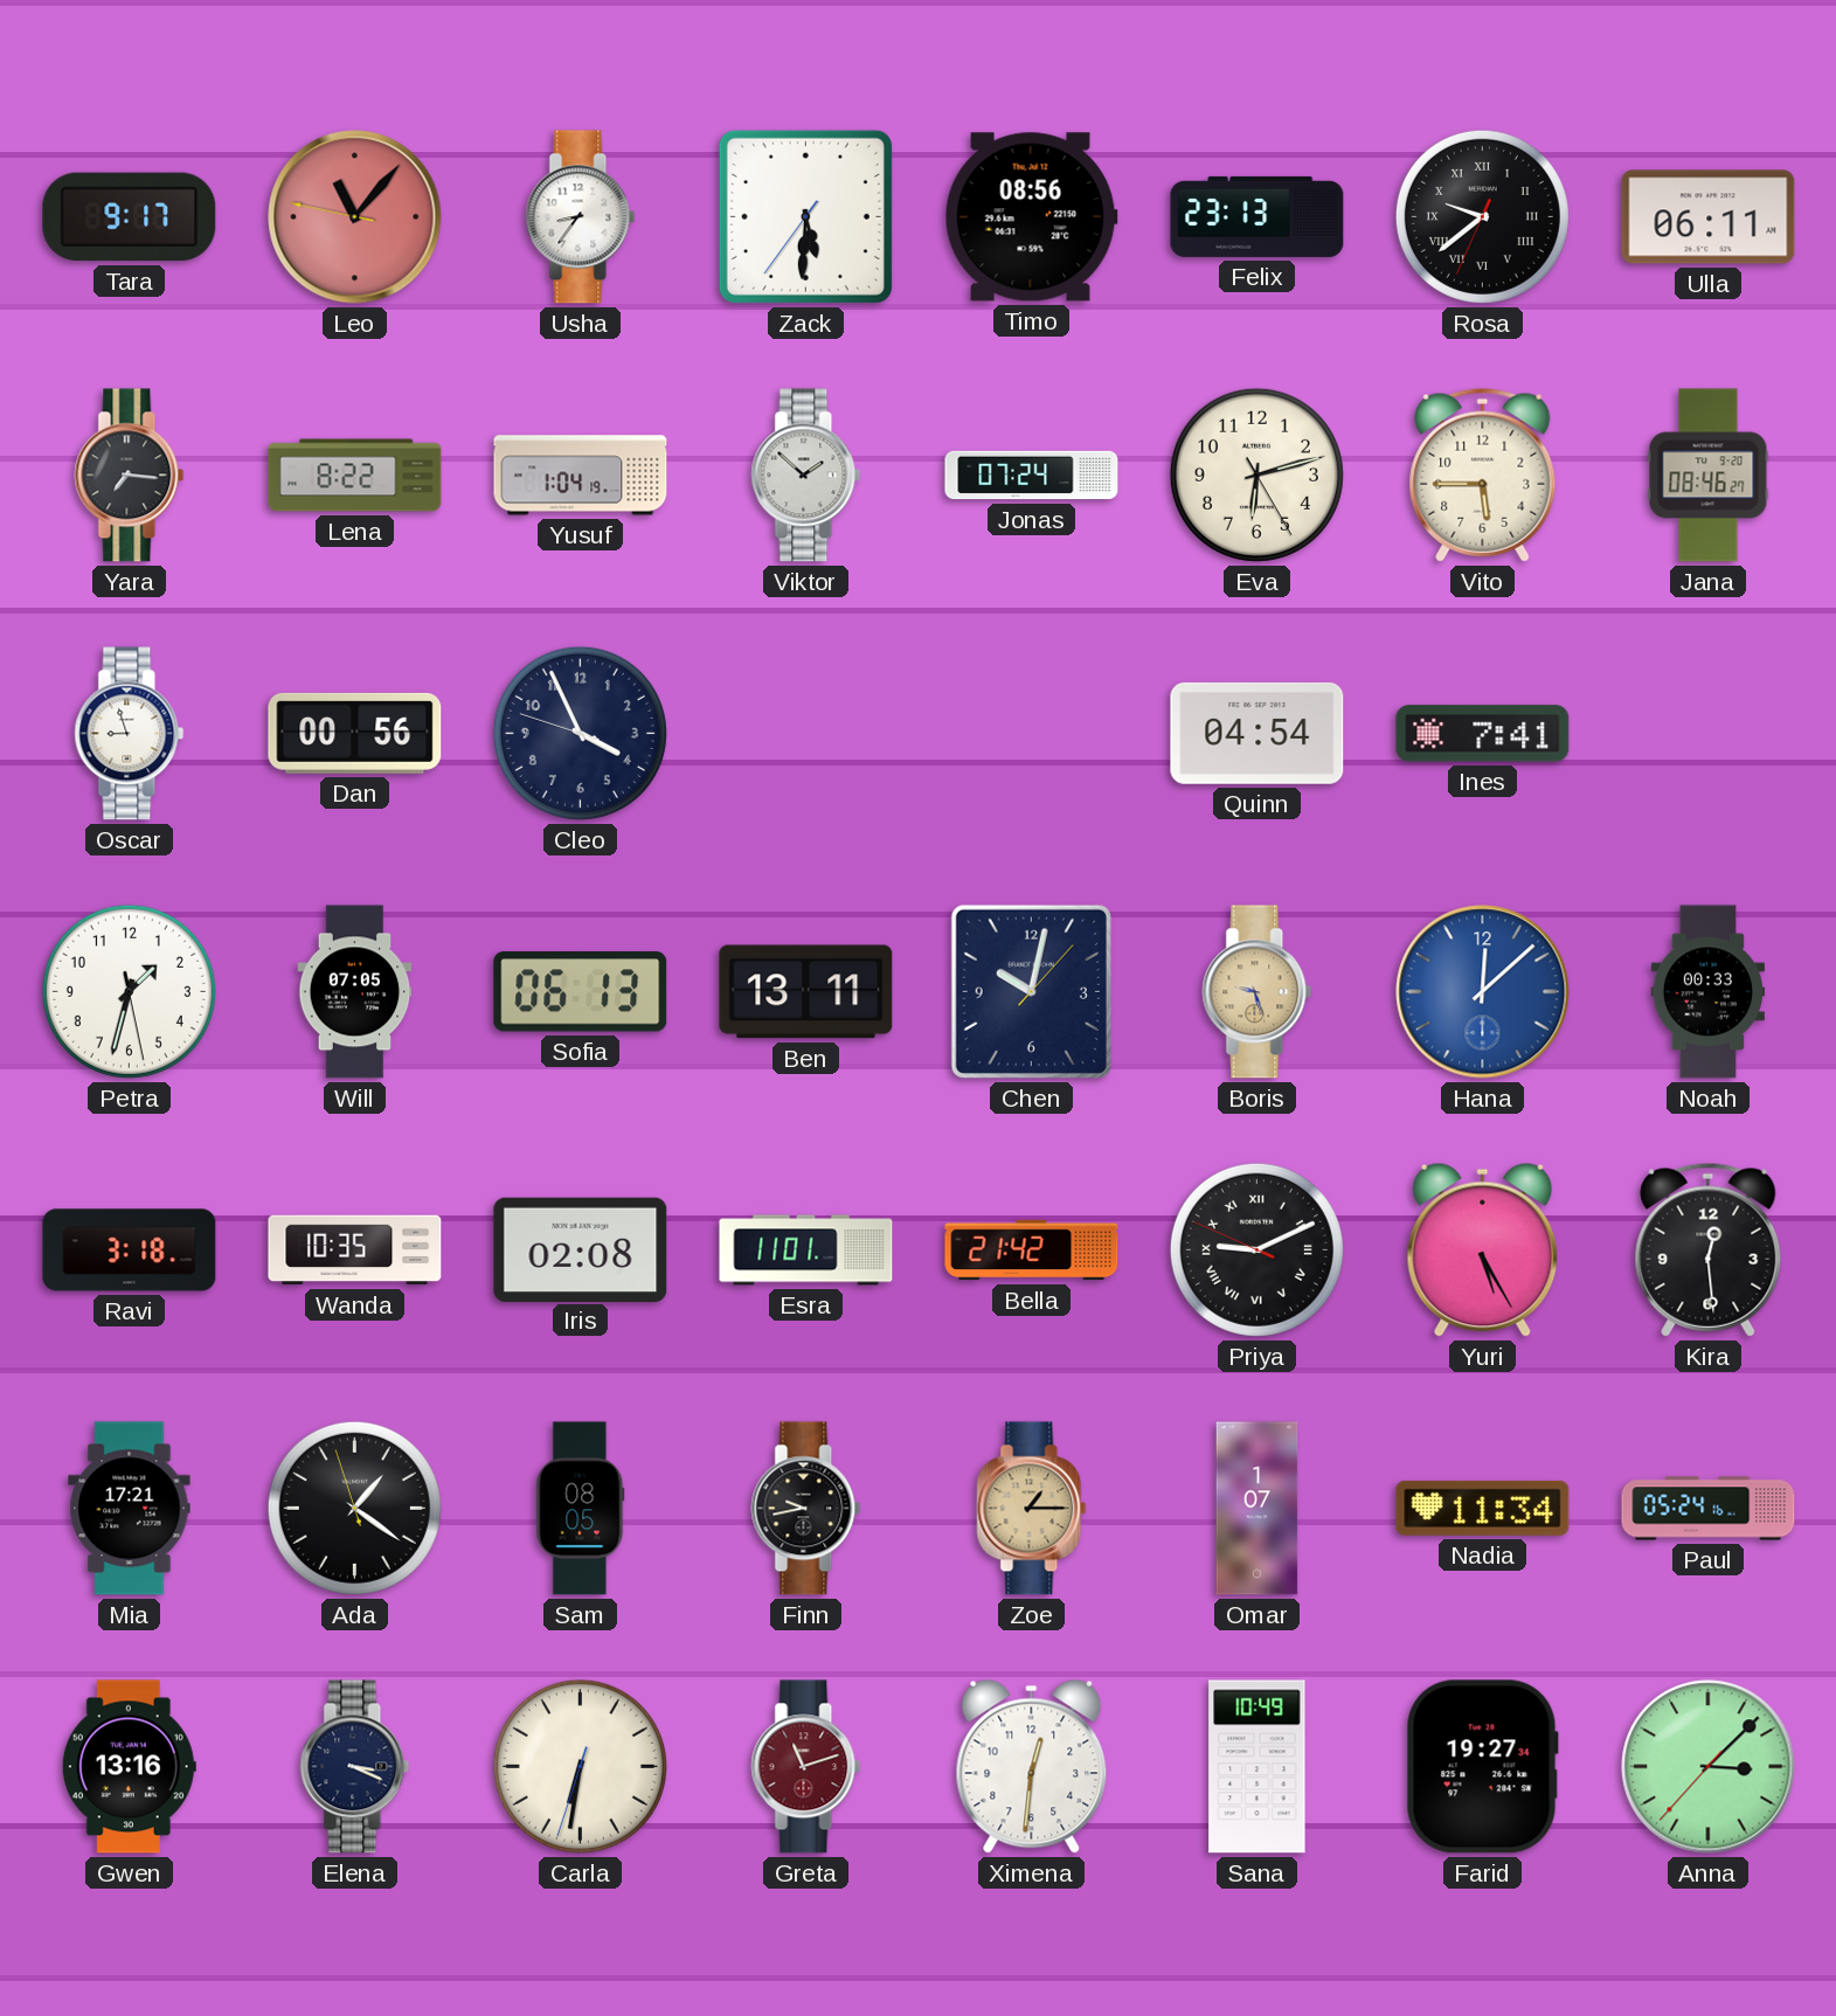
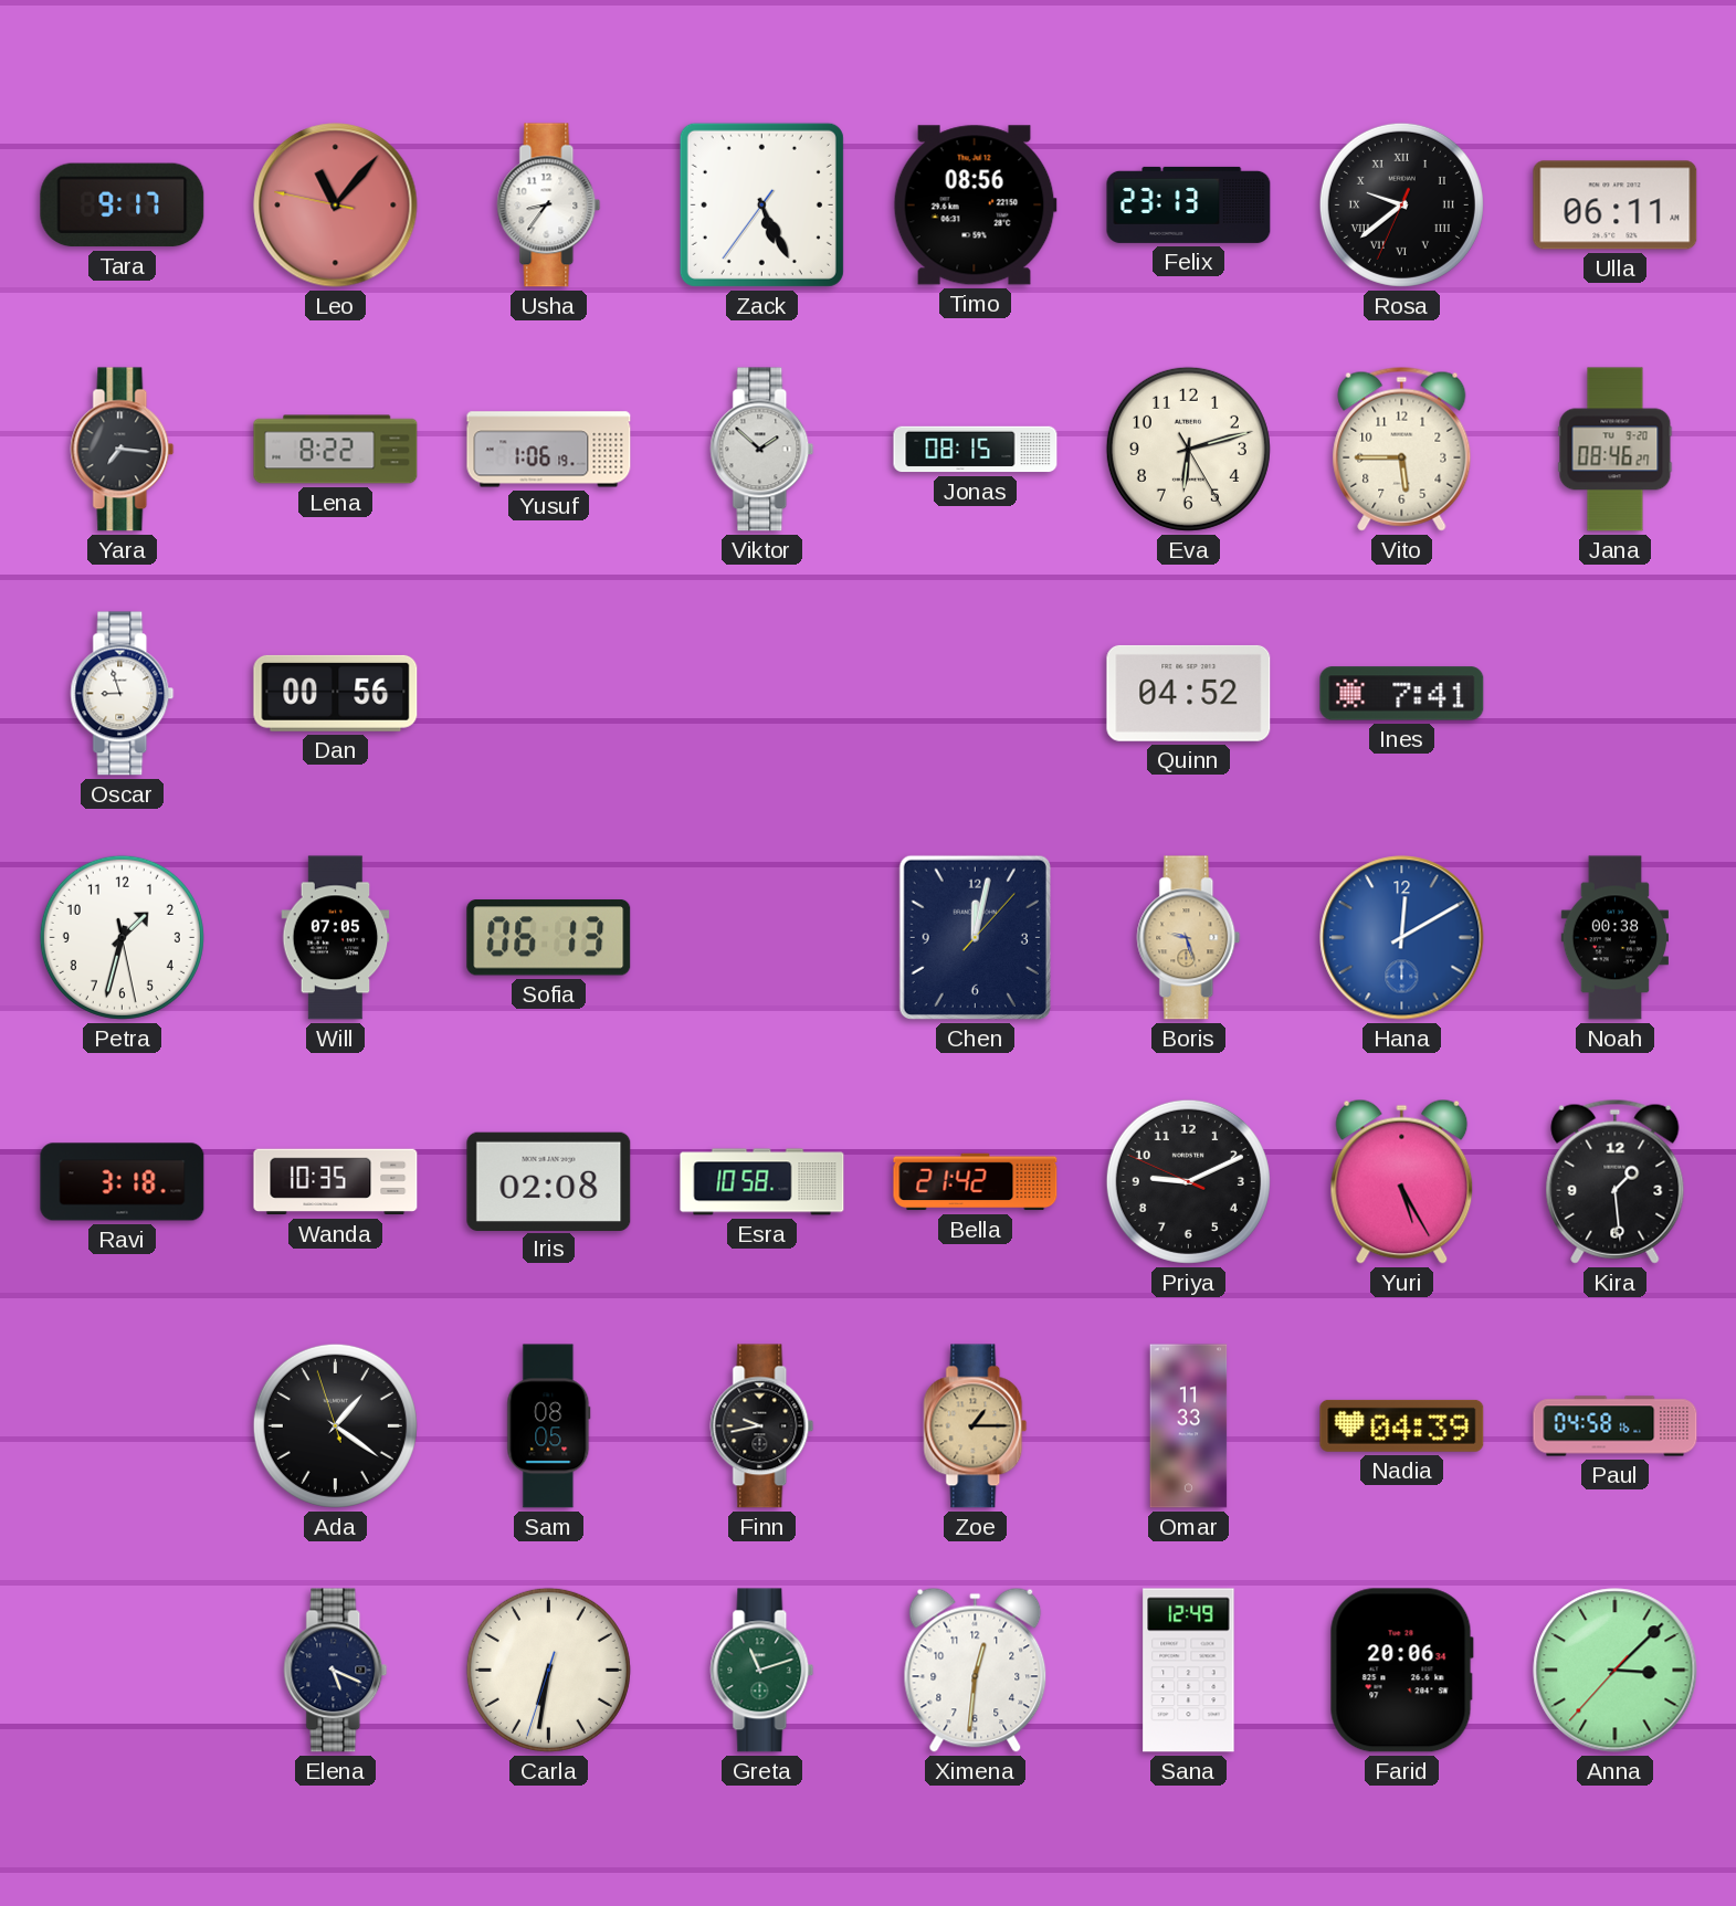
Zack: 5:30 -> 5:25
Yusuf: 1:04 -> 1:06
Jonas: 07:24 -> 08:15
Cleo: 3:55 -> none
Quinn: 04:54 -> 04:52
Ben: 13:11 -> none
Chen: 10:02 -> 12:02
Hana: 12:08 -> 12:10
Noah: 00:33 -> 00:38
Esra: 11:01 -> 10:58
Priya numerals: Roman -> Arabic
Kira: 12:29 -> 1:29
Mia: 17:21 -> none
Omar: 1:07 -> 11:33
Nadia: 11:34 -> 04:39
Paul: 05:24 -> 04:58
Gwen: 13:16 -> none
Elena: 3:19 -> 5:19
Greta dial: burgundy -> green
Sana: 10:49 -> 12:49
Farid: 19:27 -> 20:06
